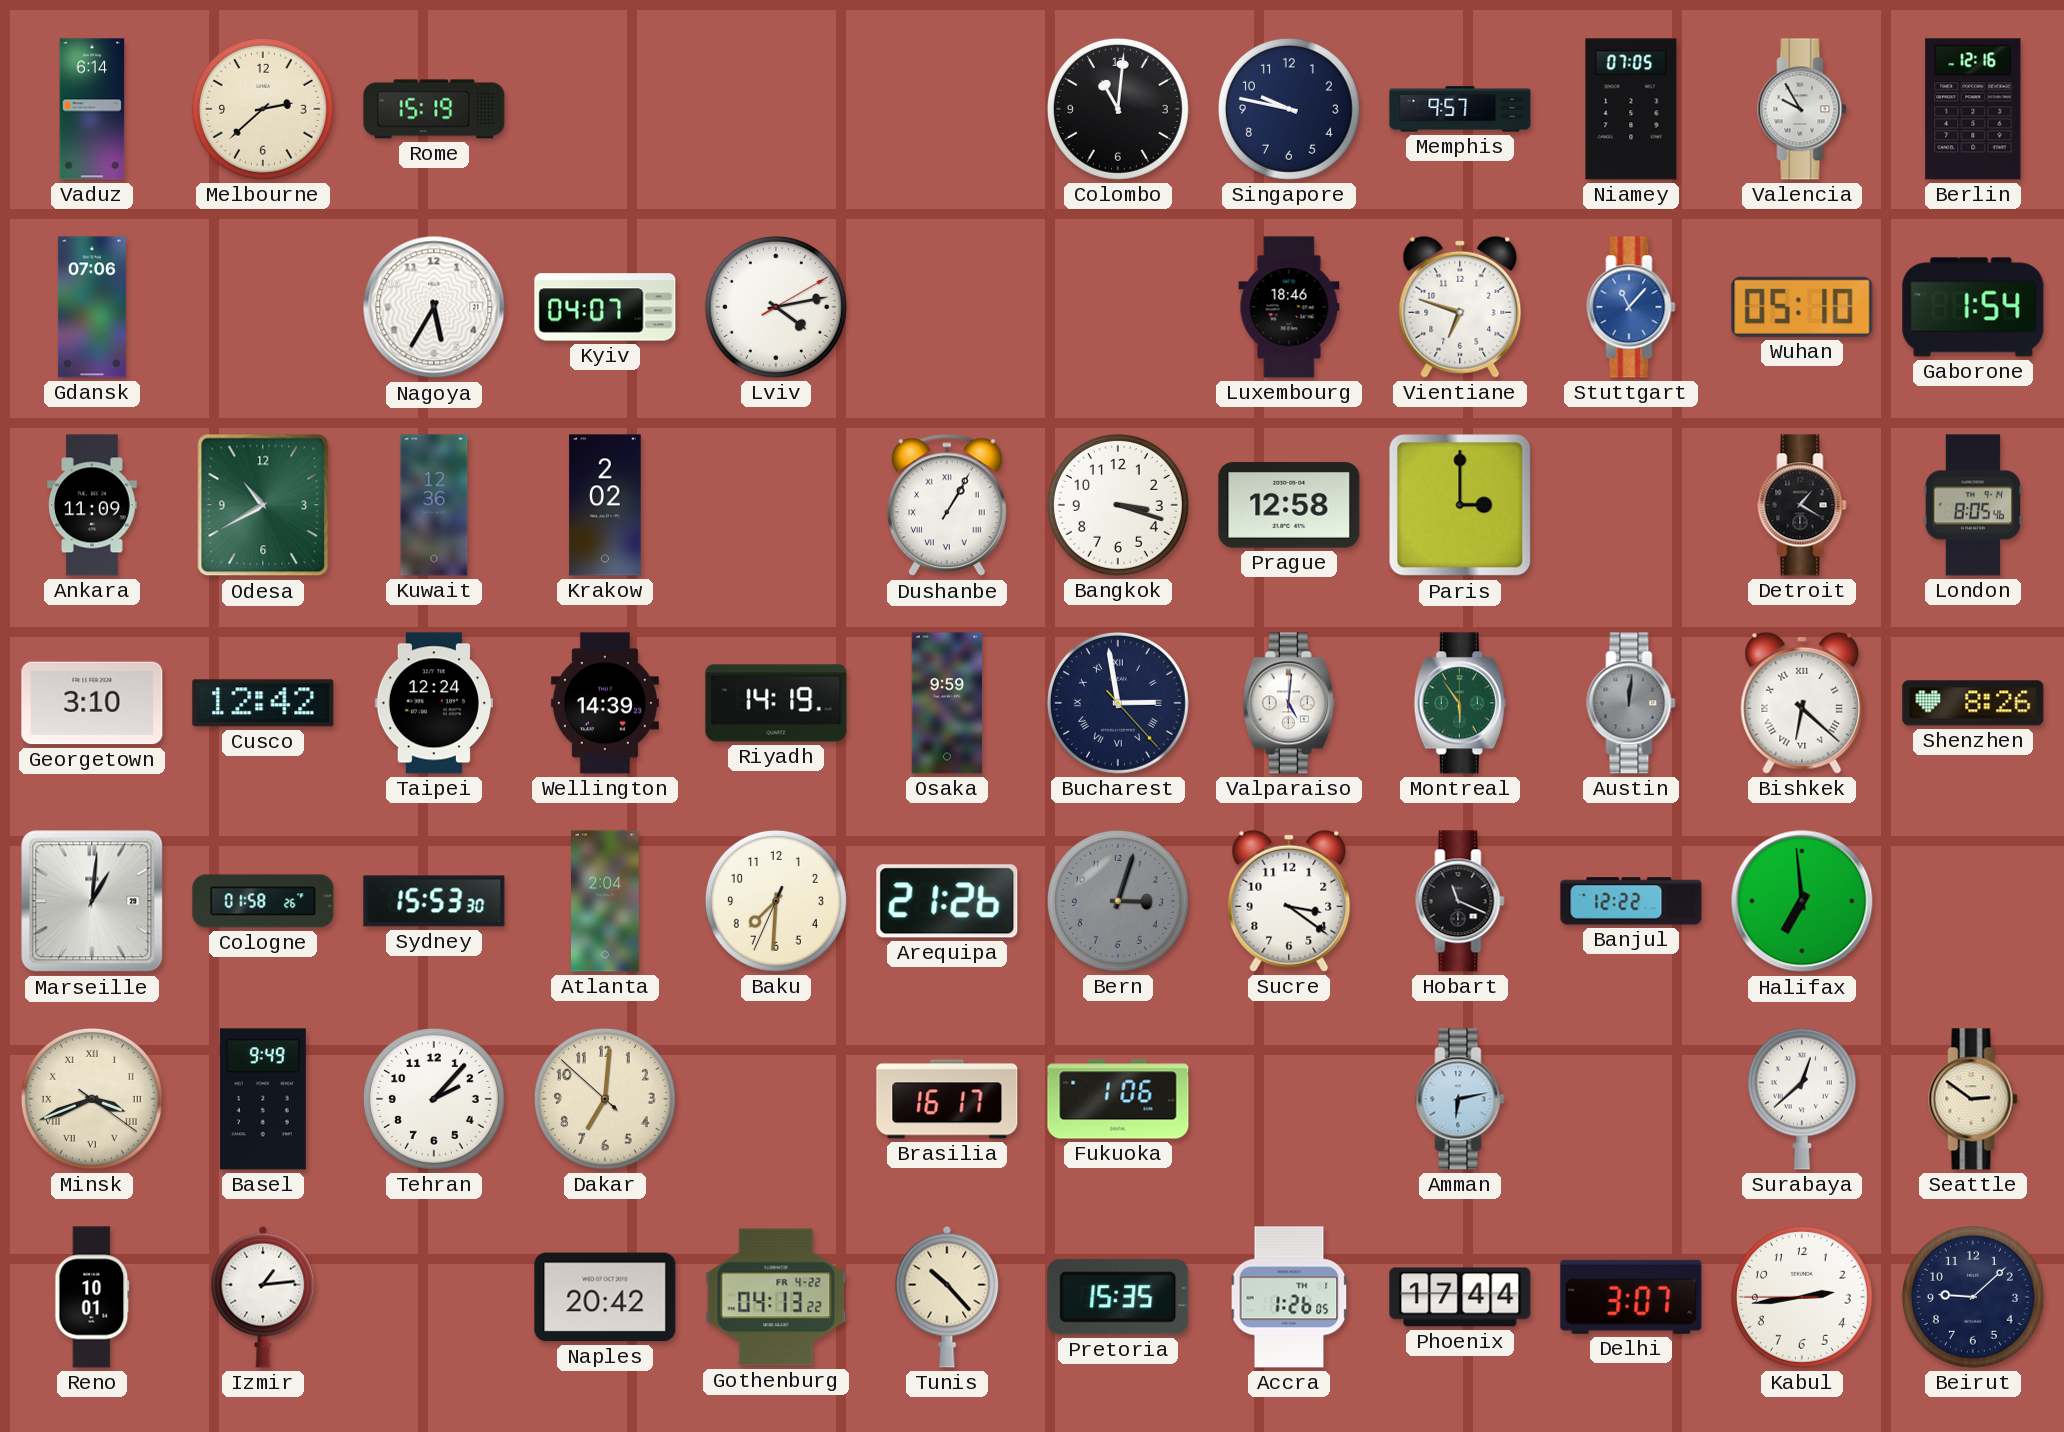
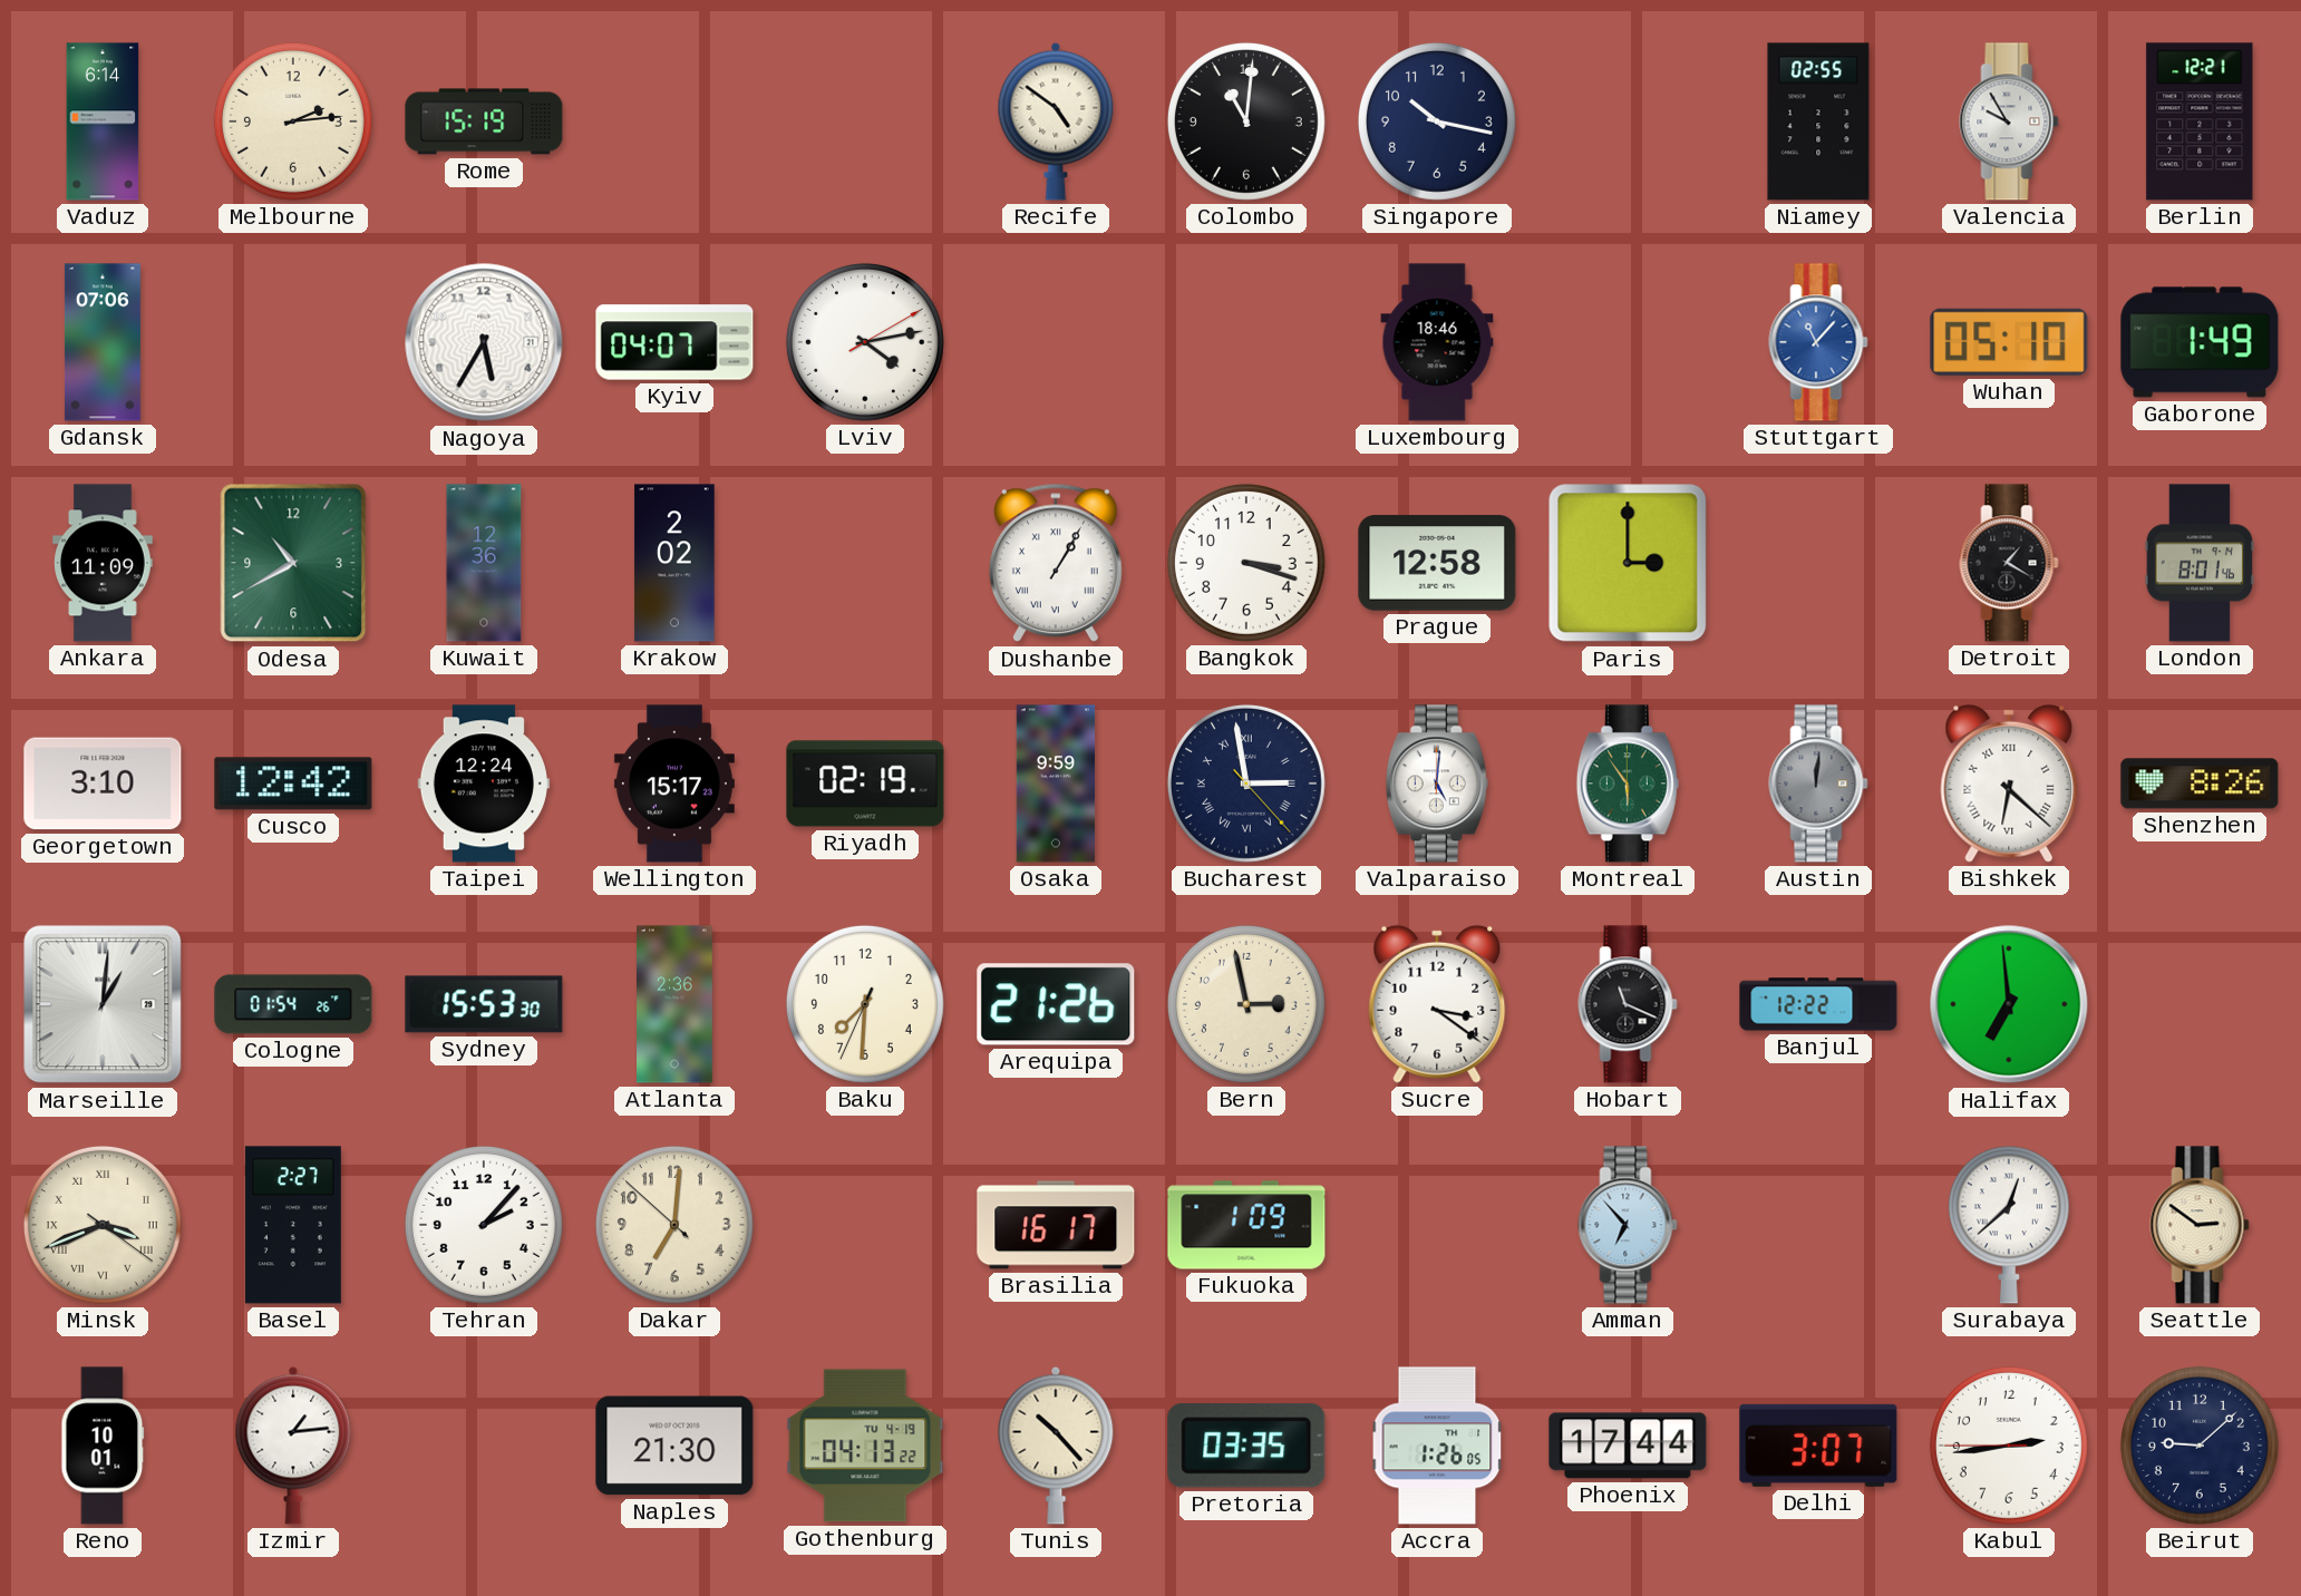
Melbourne: 2:38 -> 2:14
Recife: none -> 4:51
Singapore: 9:47 -> 10:17
Memphis: 9:57 -> none
Niamey: 07:05 -> 02:55
Berlin: 12:16 -> 12:21
Vientiane: 6:48 -> none
Gaborone: 1:54 -> 1:49
London: 8:05 -> 8:01
Wellington: 14:39 -> 15:17
Riyadh: 14:19 -> 02:19
Cologne: 01:58 -> 01:54
Atlanta: 2:04 -> 2:36
Bern: 3:03 -> 2:58
Bern dial: grey -> cream
Basel: 9:49 -> 2:27
Fukuoka: 1:06 -> 1:09
Amman: 6:13 -> 6:53
Naples: 20:42 -> 21:30
Gothenburg date: FR 4-22 -> TU 4-19
Pretoria: 15:35 -> 03:35
